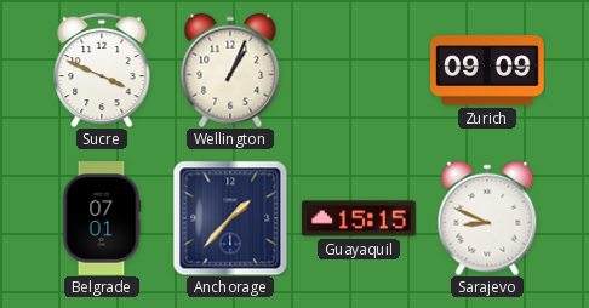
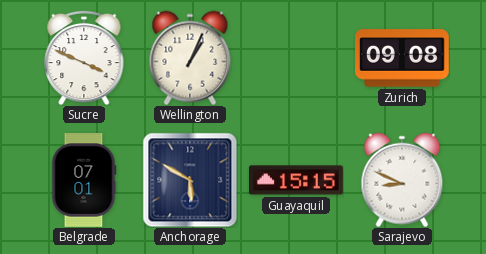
Zurich: 09:09 -> 09:08
Anchorage: 1:37 -> 5:50
